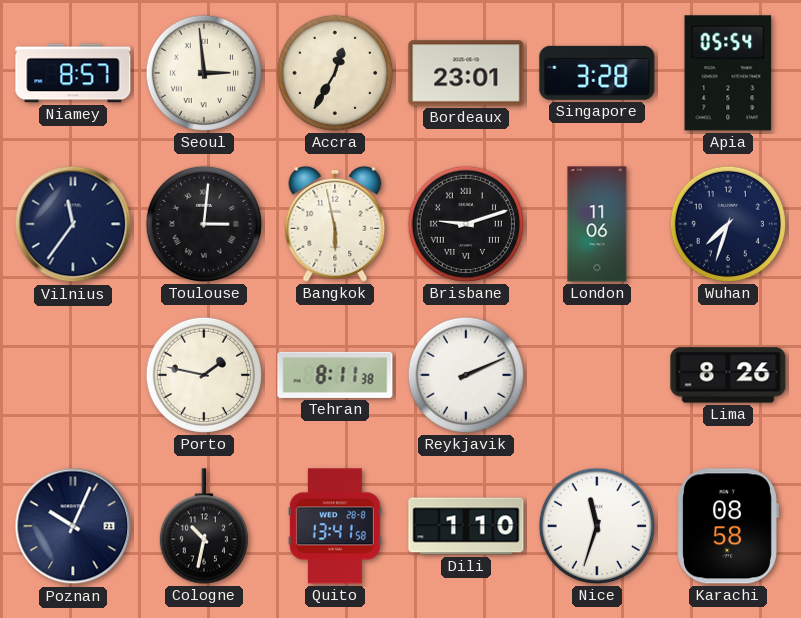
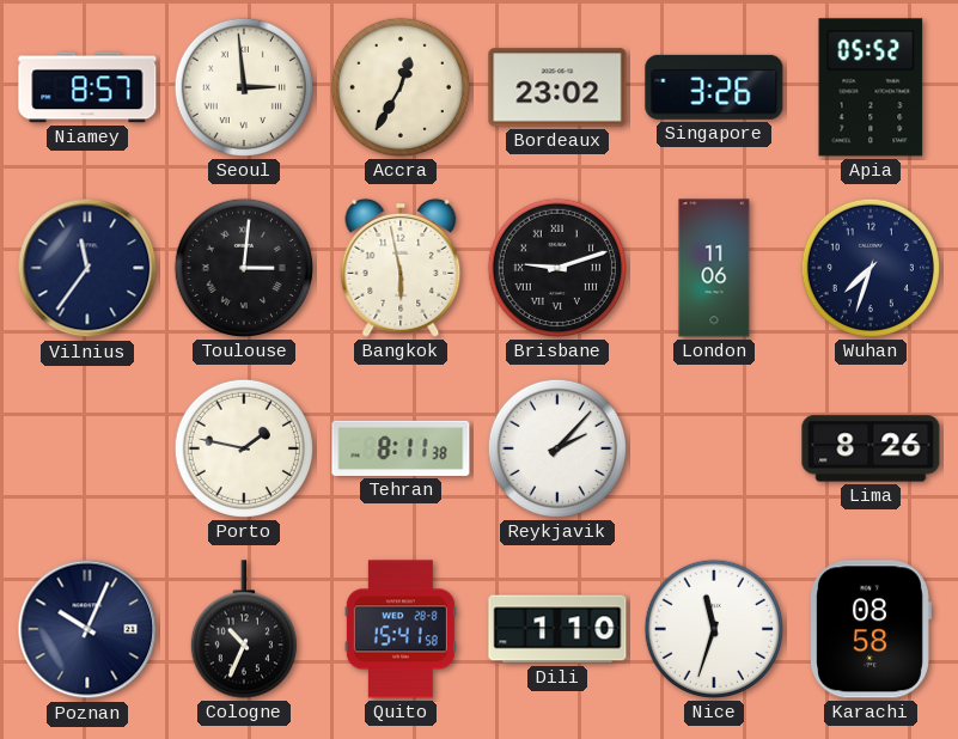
Bordeaux: 23:01 -> 23:02
Singapore: 3:28 -> 3:26
Apia: 05:54 -> 05:52
Reykjavik: 2:11 -> 2:07
Cologne: 10:32 -> 10:34
Quito: 13:41 -> 15:41
